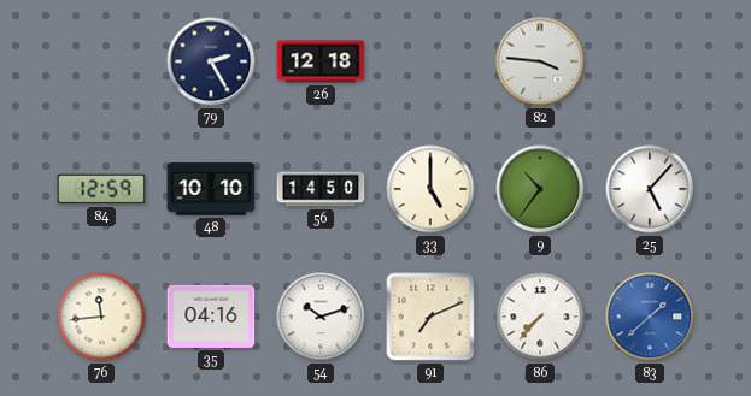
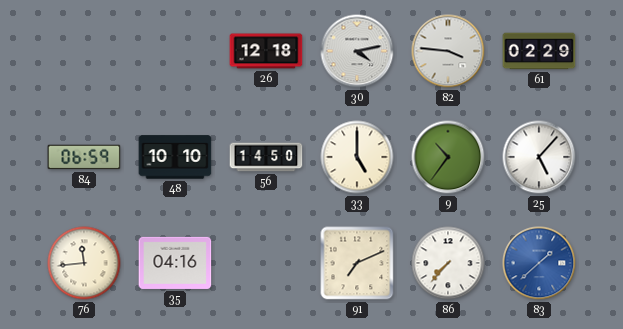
79: 2:25 -> none
30: none -> 4:13
61: none -> 02:29
84: 12:59 -> 06:59
54: 10:12 -> none
